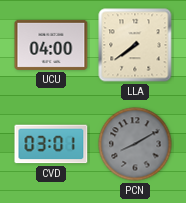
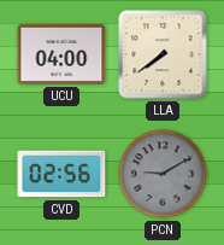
CVD: 03:01 -> 02:56
PCN: 8:10 -> 9:10
